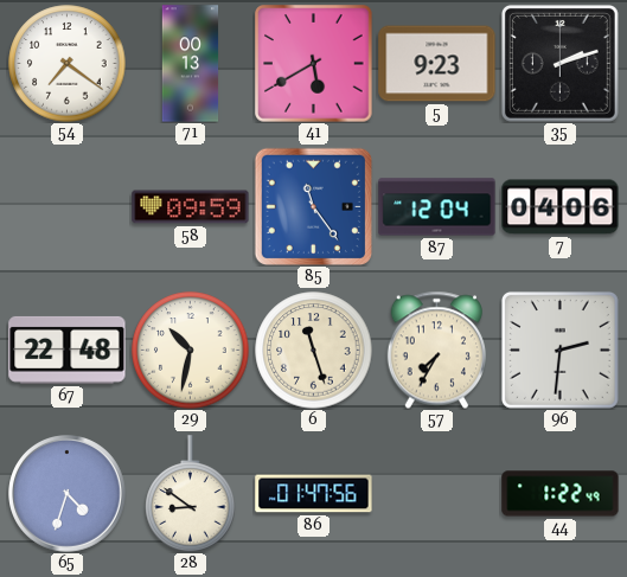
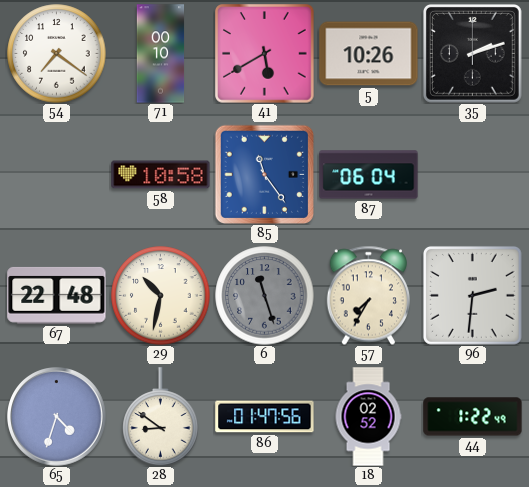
71: 00:13 -> 00:10
5: 9:23 -> 10:26
58: 09:59 -> 10:58
87: 12:04 -> 06:04
7: 04:06 -> none
6 dial: cream -> grey
18: none -> 02:52
